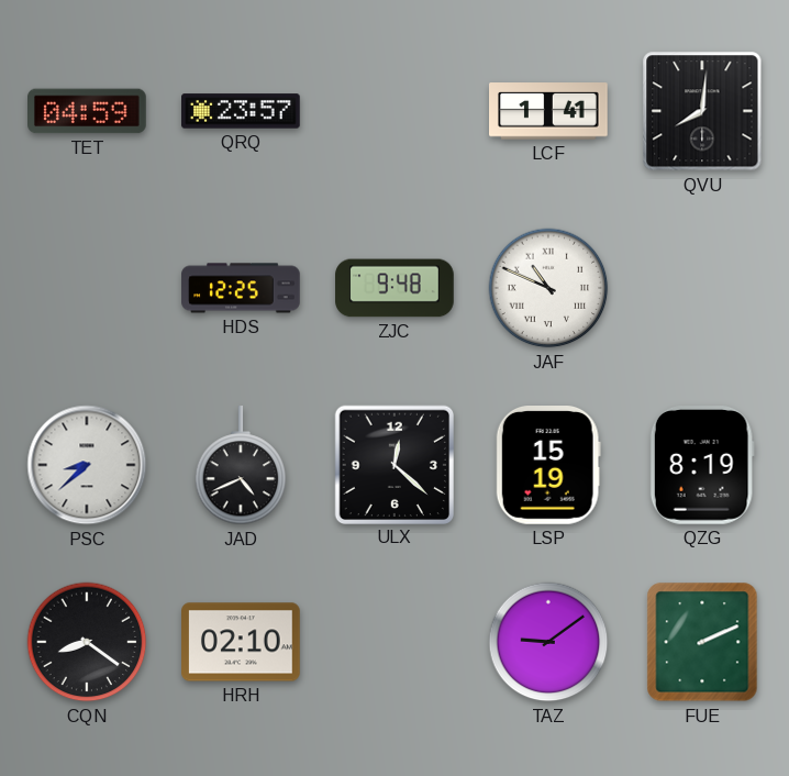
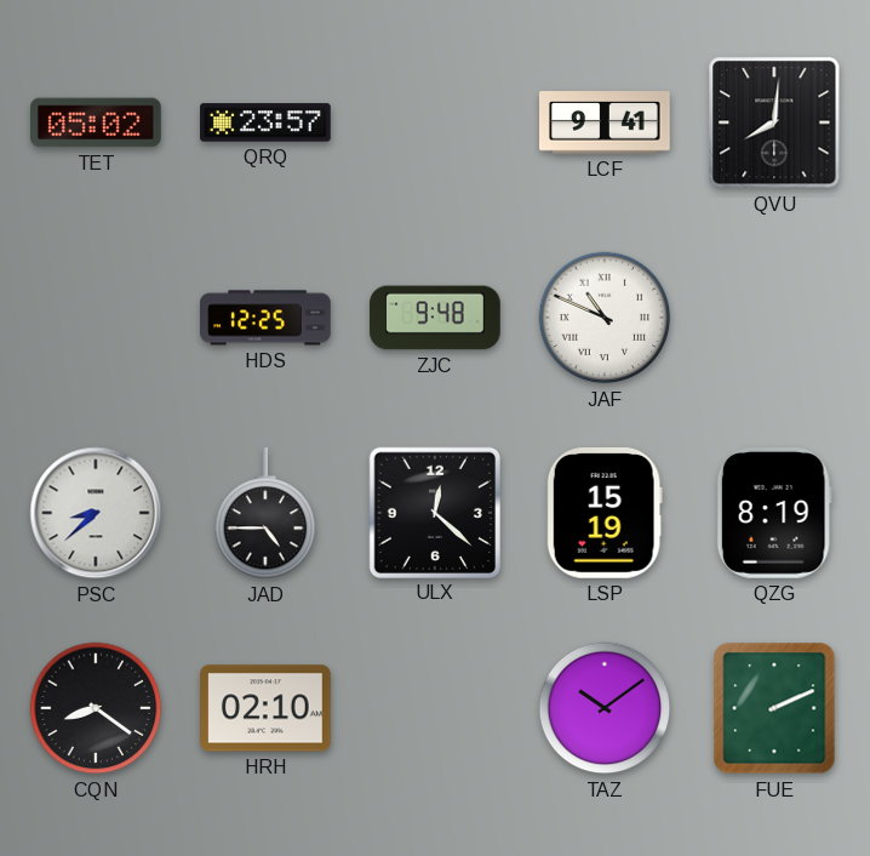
TET: 04:59 -> 05:02
LCF: 1:41 -> 9:41
JAD: 4:41 -> 4:45
TAZ: 9:09 -> 10:09
